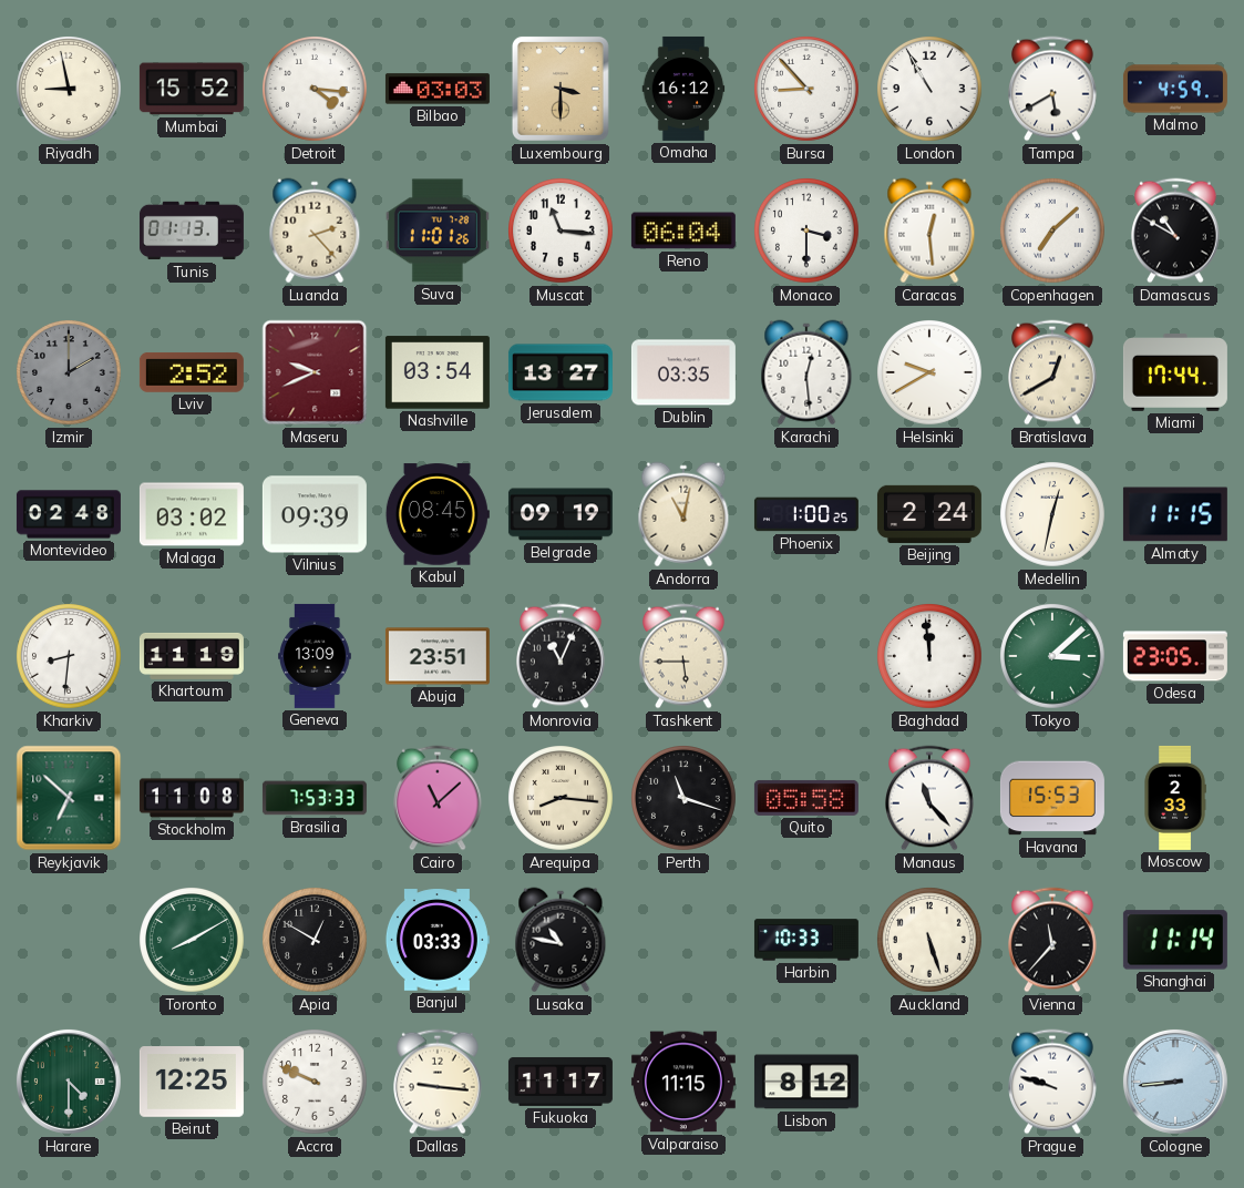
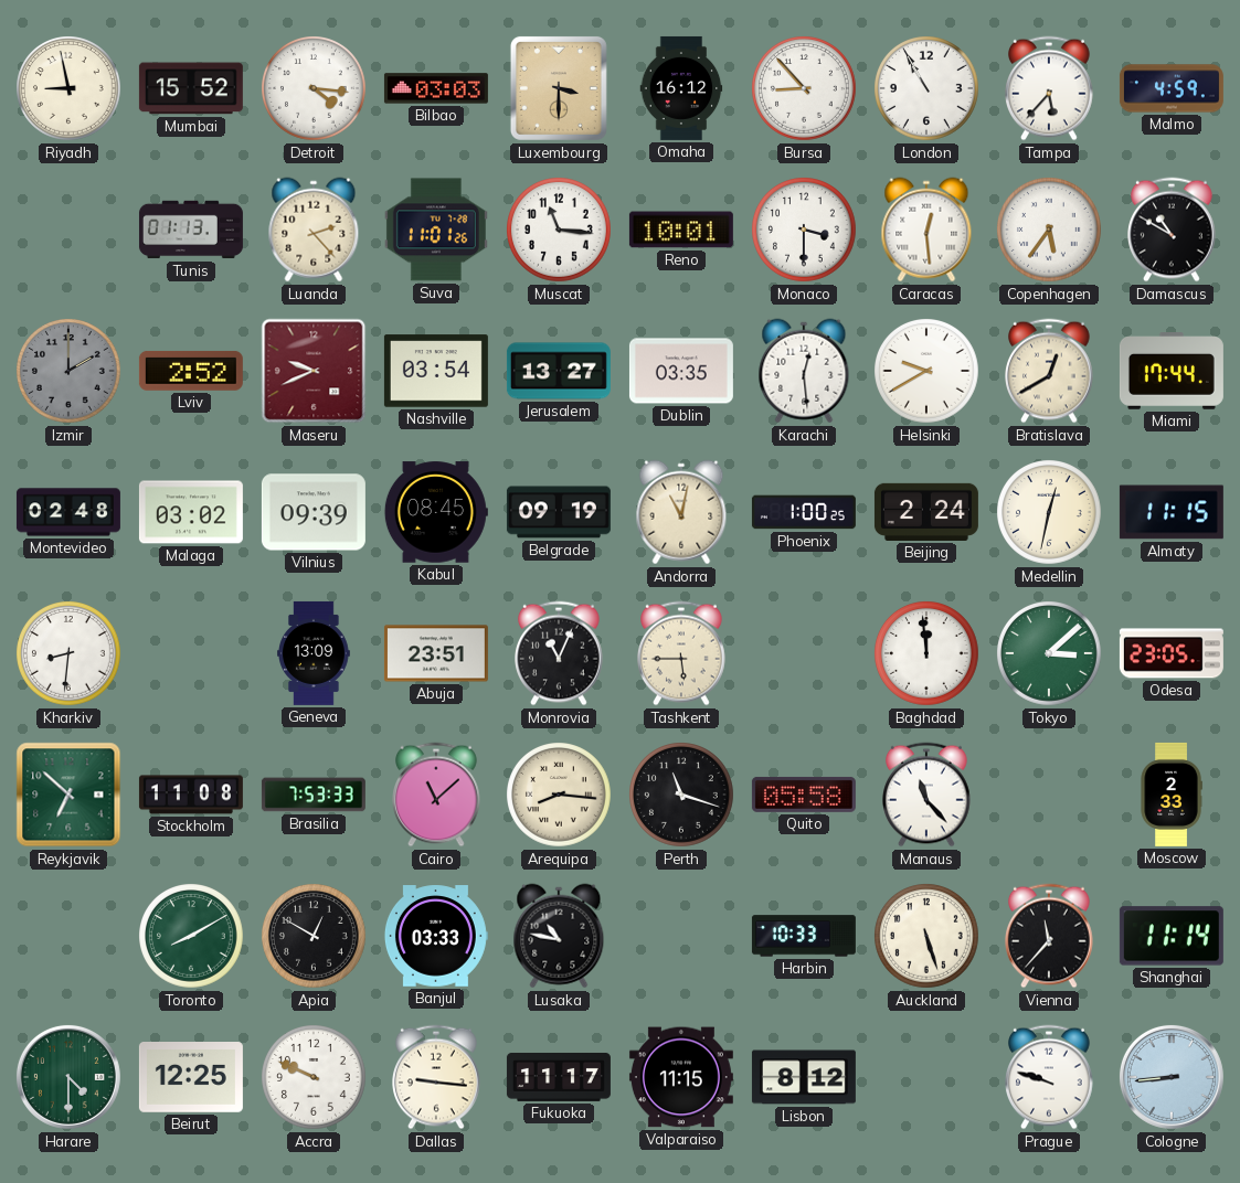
Tampa: 5:40 -> 5:37
Reno: 06:04 -> 10:01
Copenhagen: 7:08 -> 5:36
Khartoum: 11:19 -> none
Havana: 15:53 -> none
